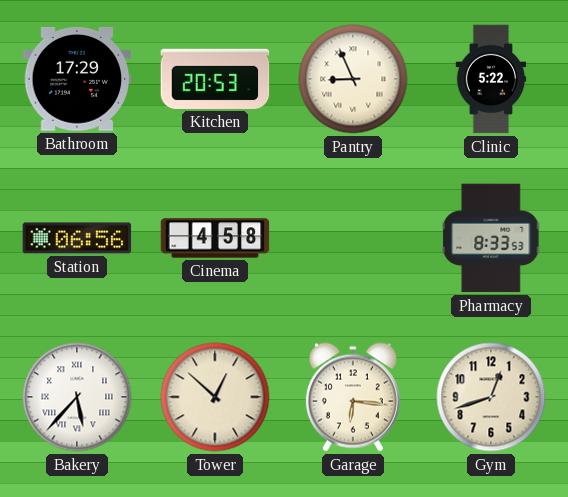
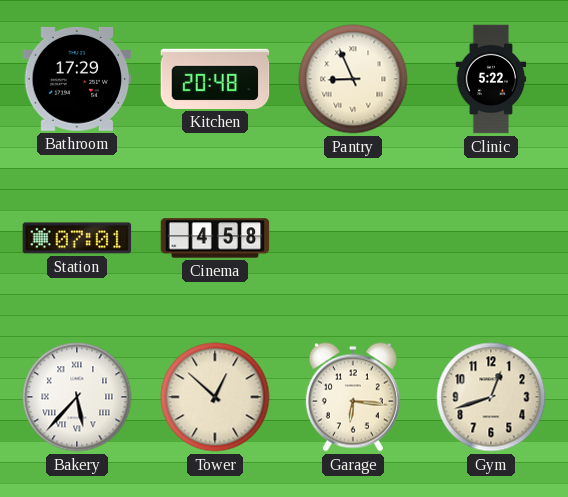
Kitchen: 20:53 -> 20:48
Station: 06:56 -> 07:01
Pharmacy: 8:33 -> none
